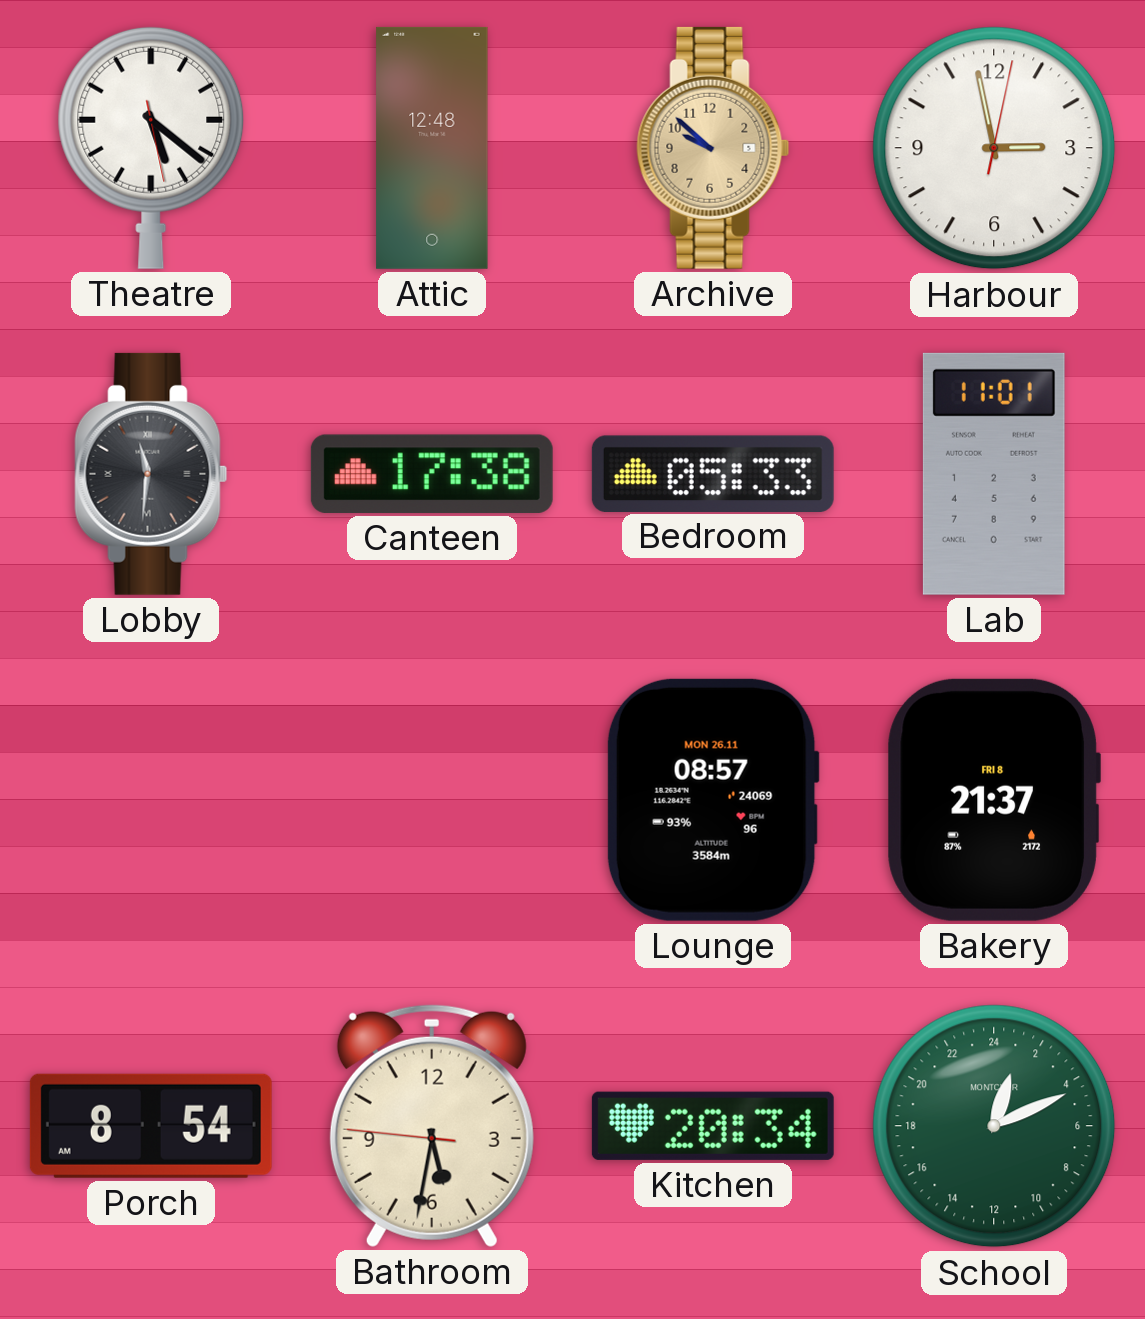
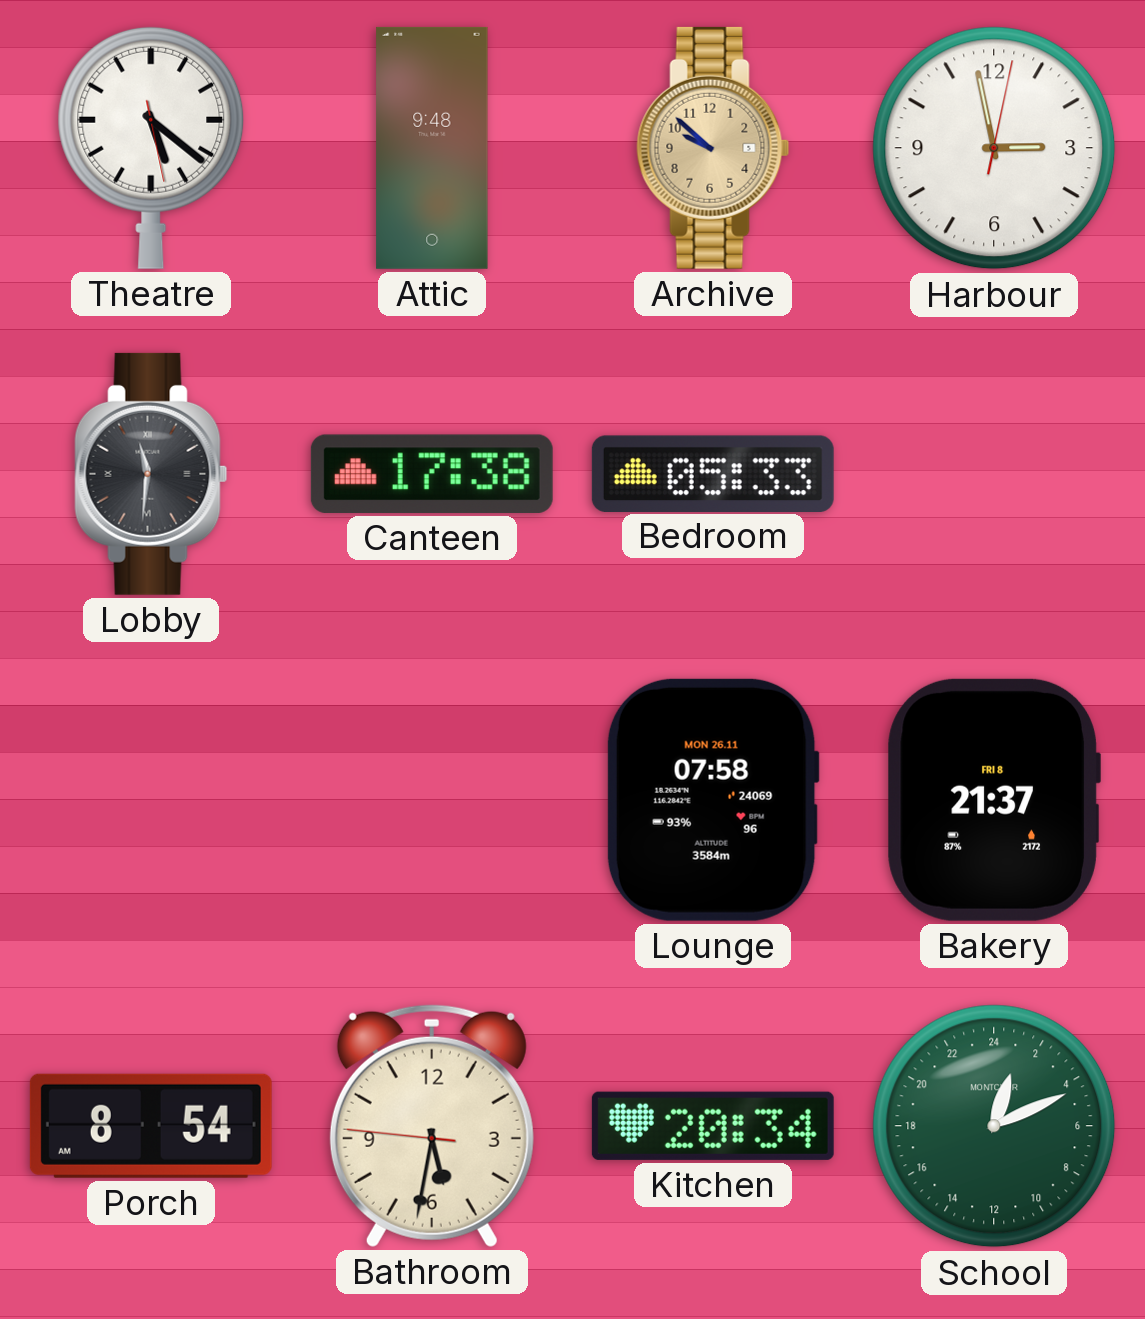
Attic: 12:48 -> 9:48
Lab: 11:01 -> none
Lounge: 08:57 -> 07:58
